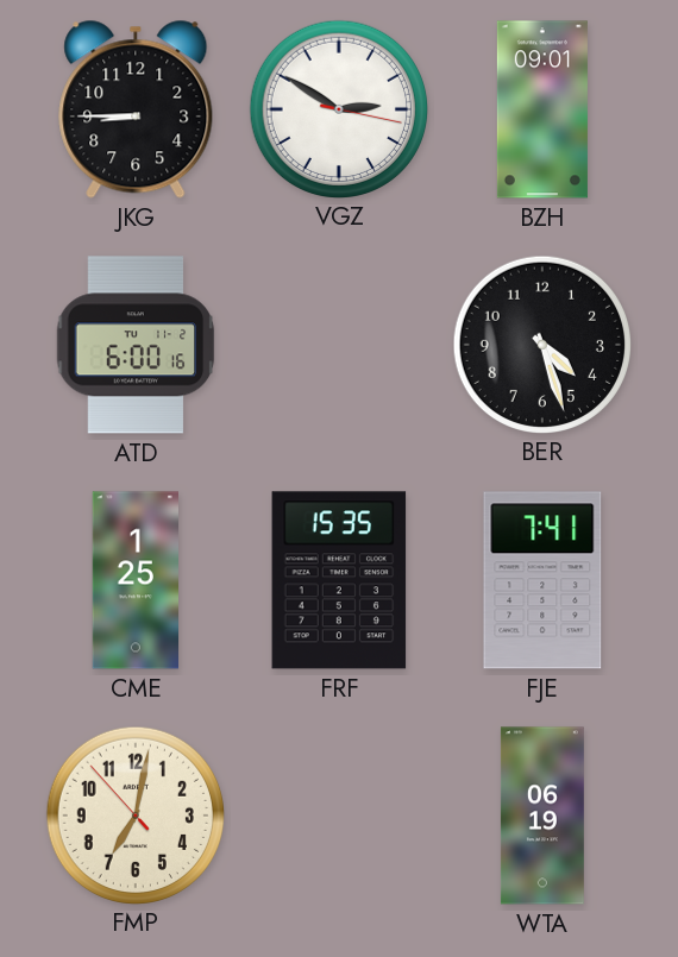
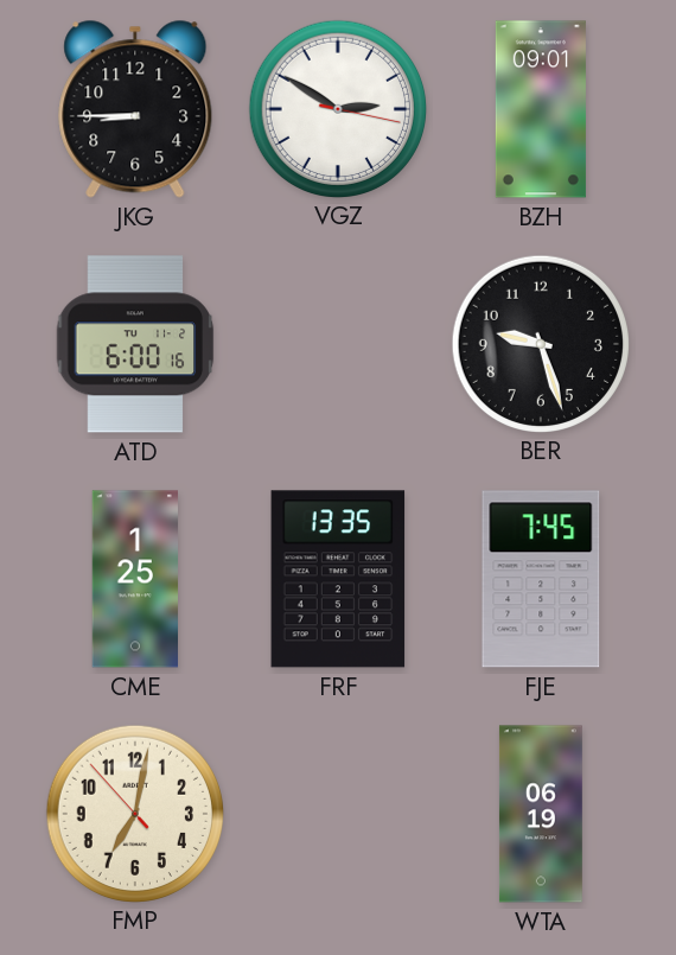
BER: 4:27 -> 9:27
FRF: 15:35 -> 13:35
FJE: 7:41 -> 7:45
